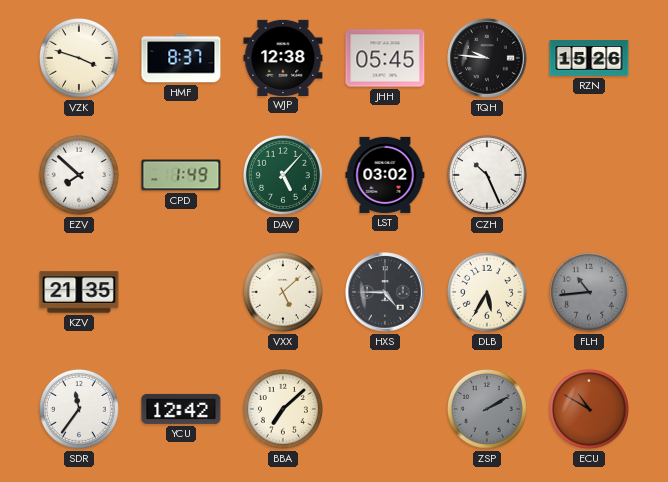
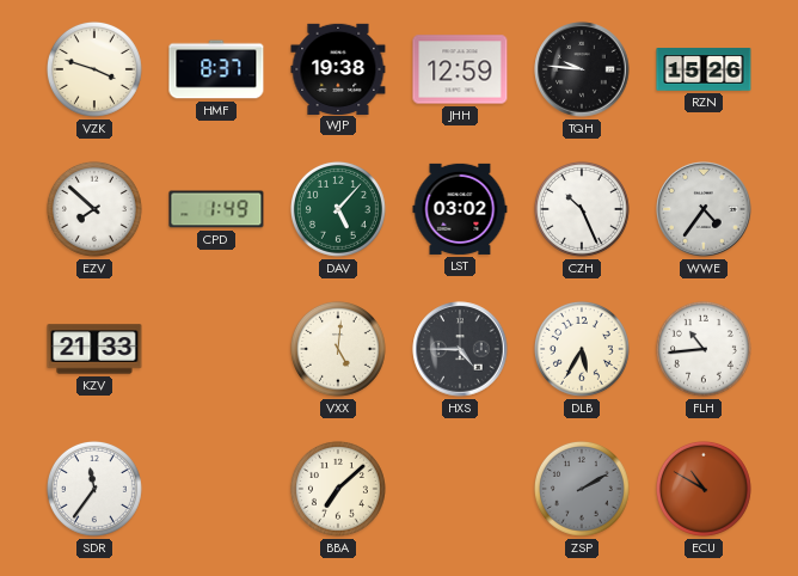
WJP: 12:38 -> 19:38
JHH: 05:45 -> 12:59
WWE: none -> 4:36
KZV: 21:35 -> 21:33
VXX: 5:08 -> 5:01
FLH dial: grey -> white
YCU: 12:42 -> none
